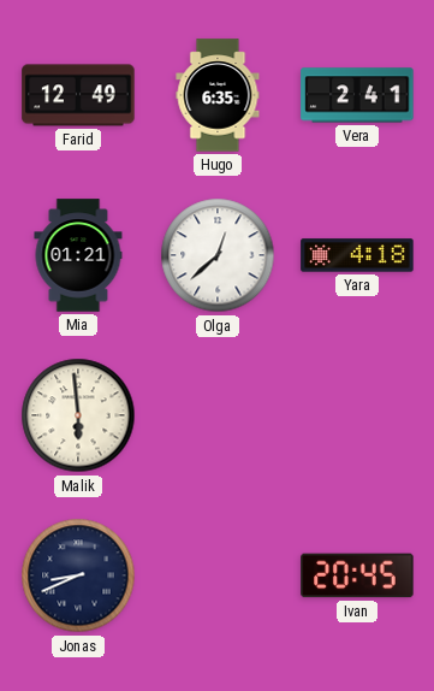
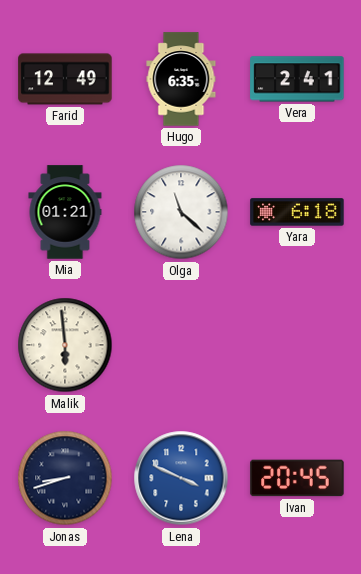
Olga: 12:38 -> 11:22
Yara: 4:18 -> 6:18
Jonas: 8:41 -> 8:42
Lena: none -> 3:49
